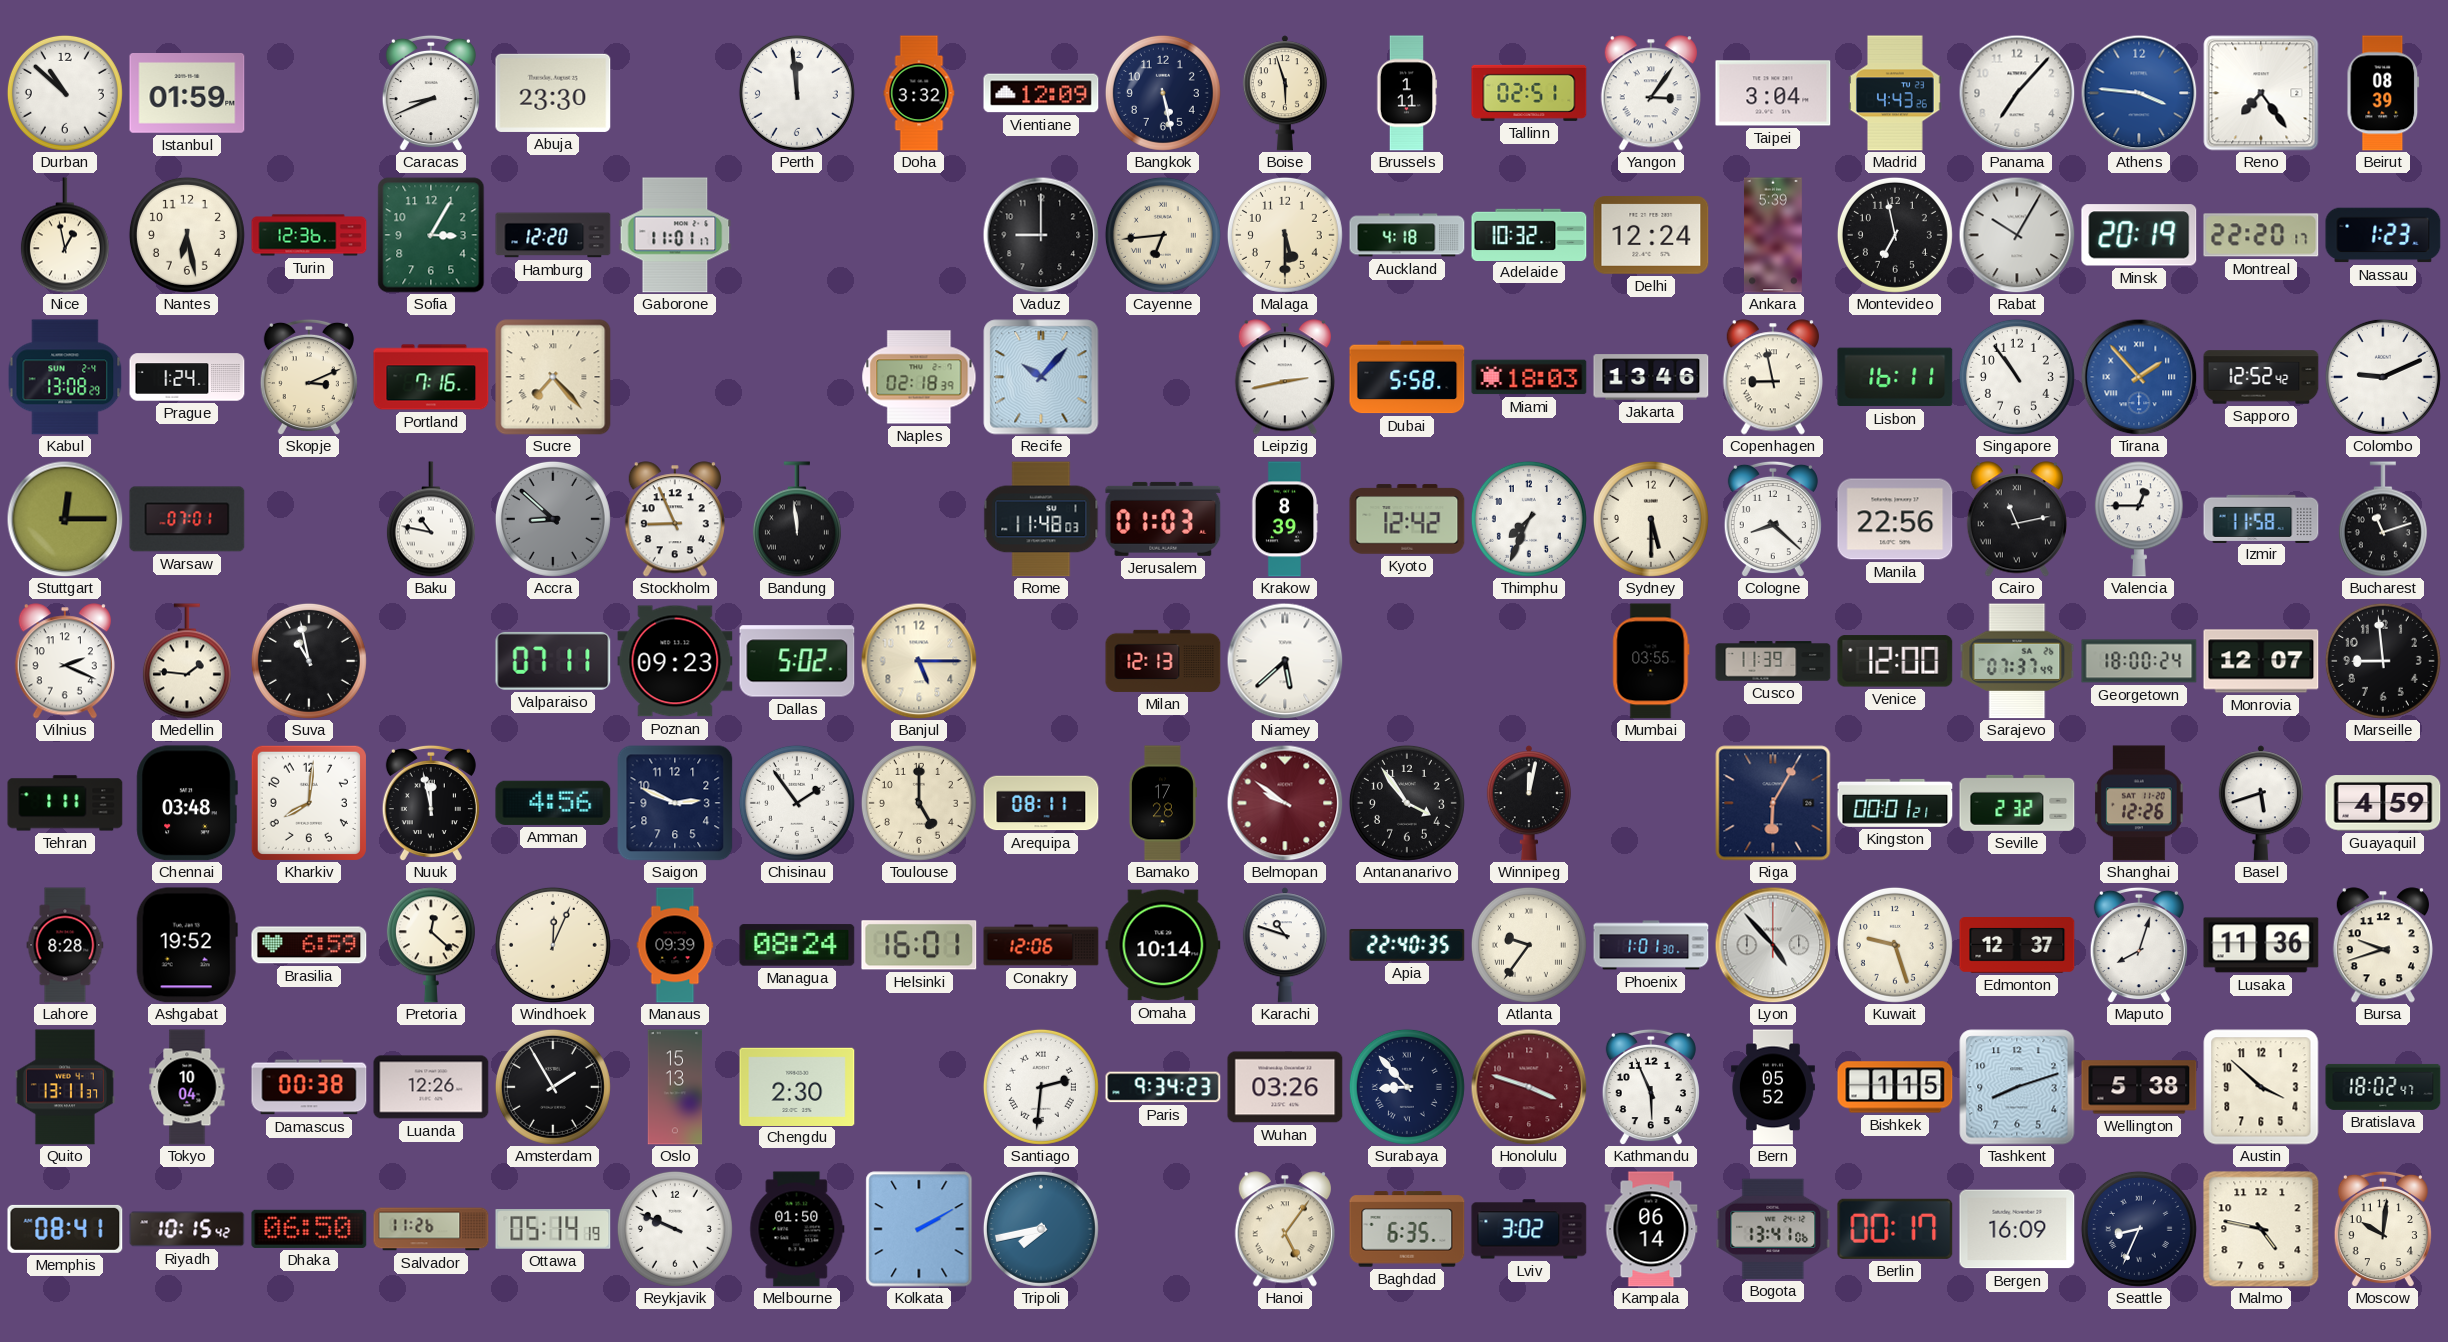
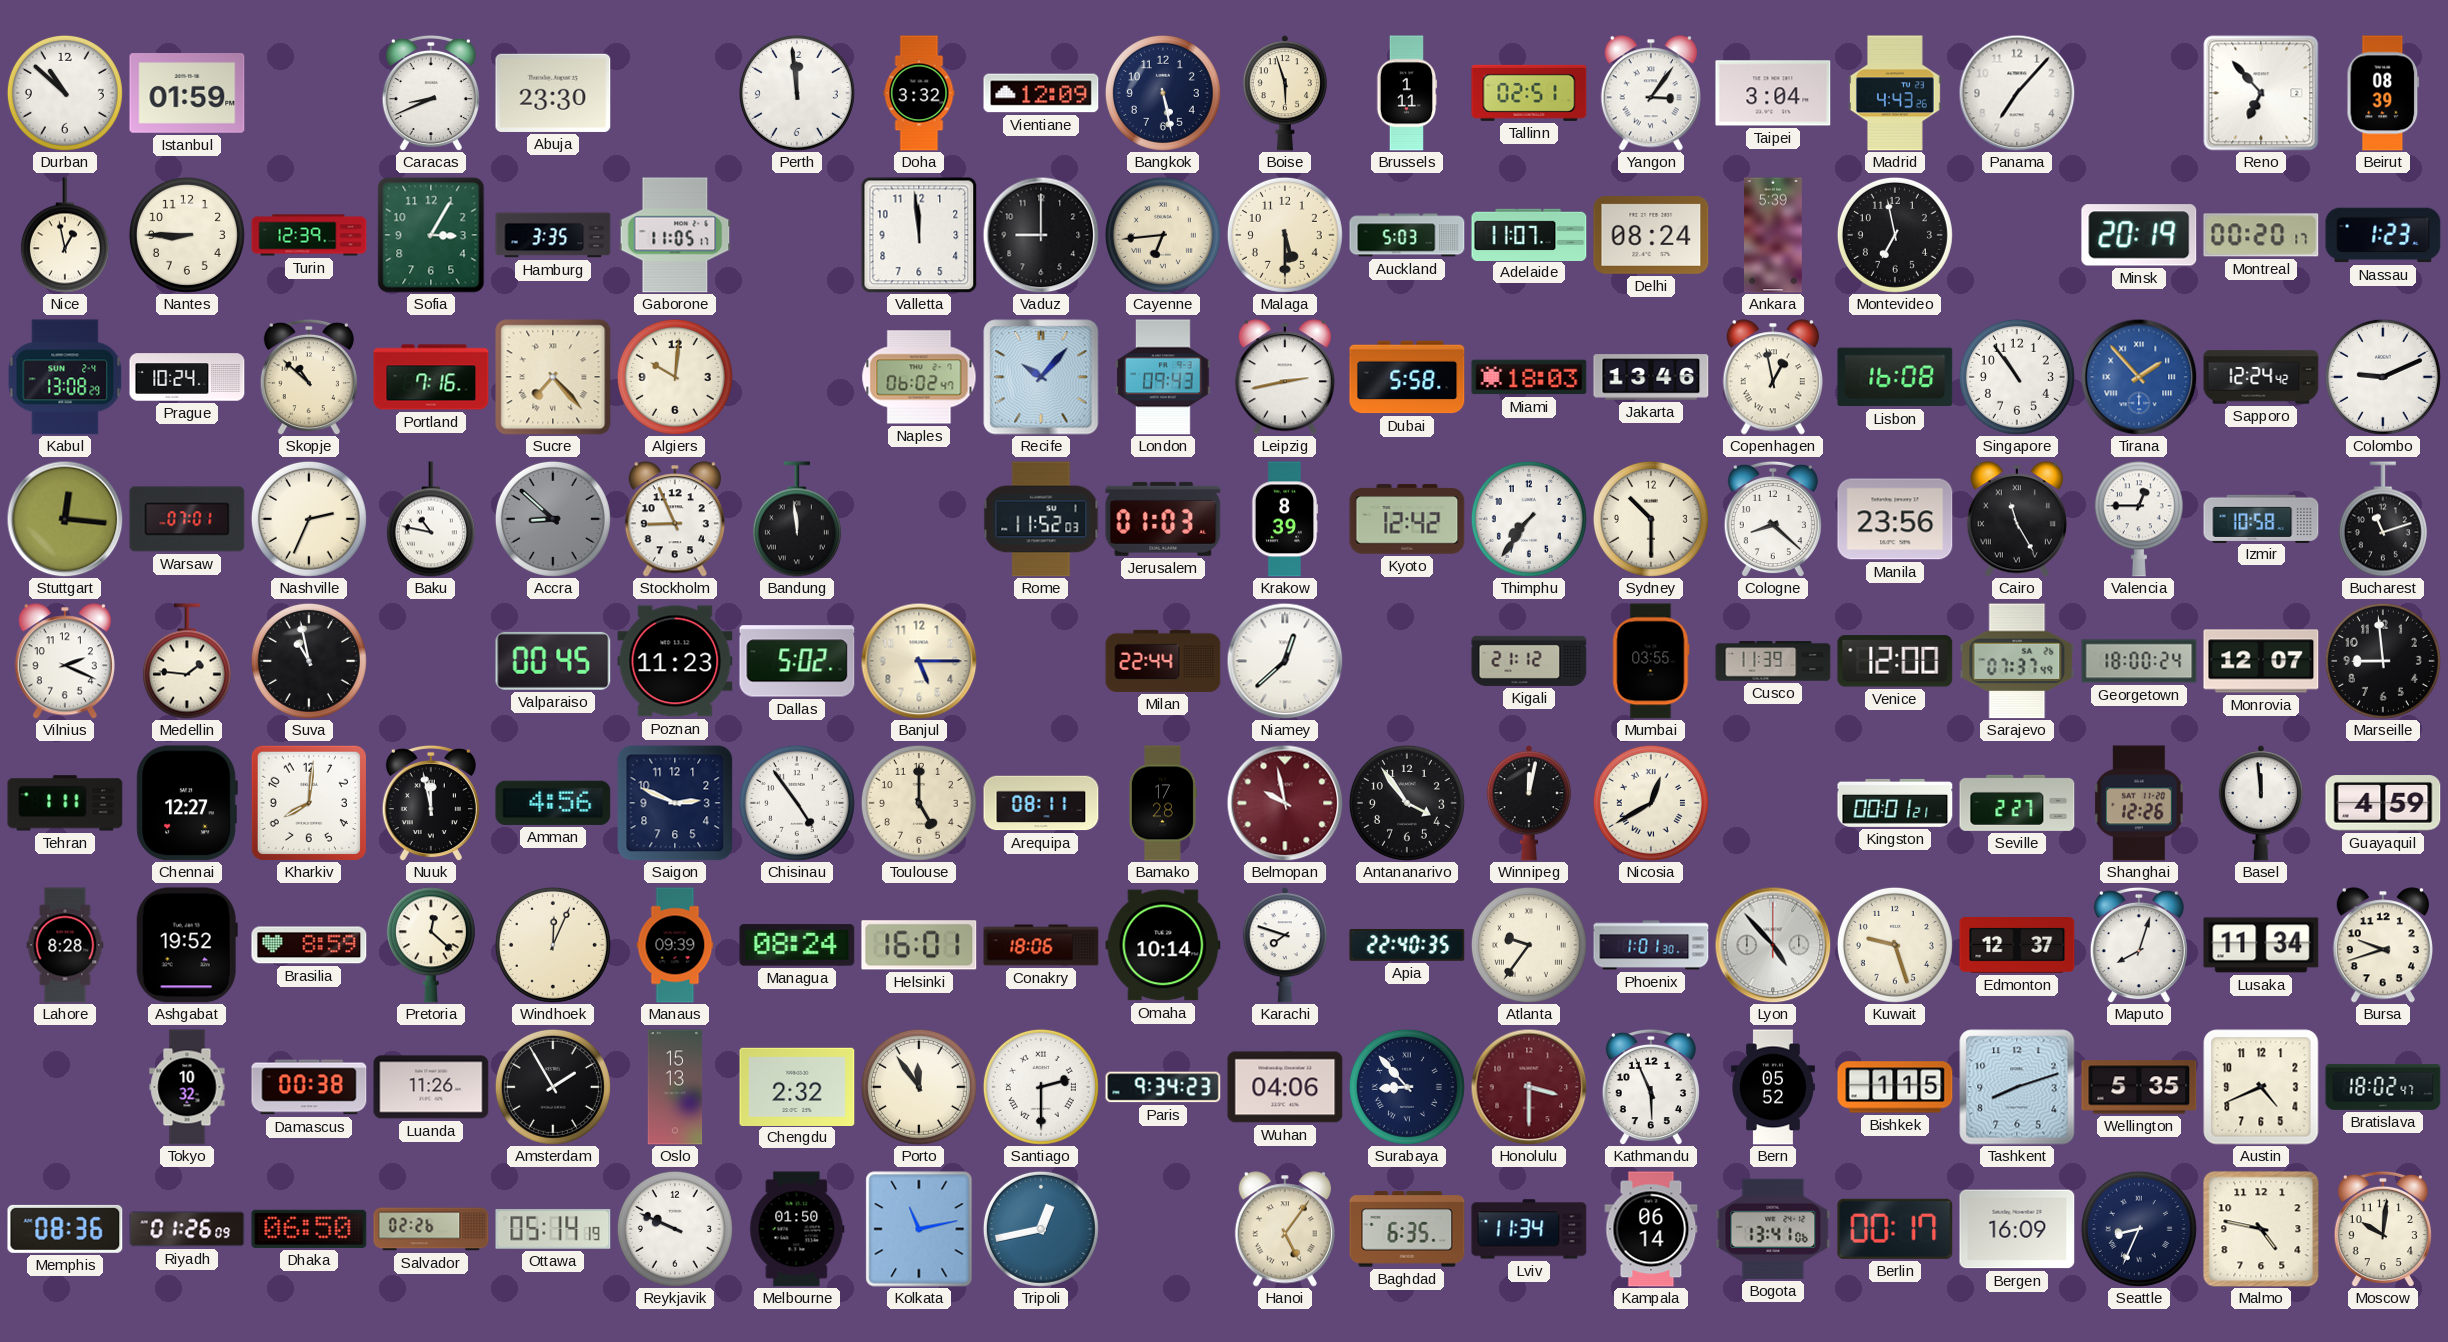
Athens: 3:46 -> none
Reno: 7:24 -> 6:53
Nantes: 6:28 -> 8:45
Turin: 12:36 -> 12:39
Hamburg: 12:20 -> 3:35
Gaborone: 11:01 -> 11:05
Valletta: none -> 11:59
Auckland: 4:18 -> 5:03
Adelaide: 10:32 -> 11:07
Delhi: 12:24 -> 08:24
Rabat: 10:05 -> none
Montreal: 22:20 -> 00:20
Prague: 1:24 -> 10:24
Skopje: 3:11 -> 10:52
Algiers: none -> 10:01
Naples: 02:18 -> 06:02
London: none -> 09:43
Copenhagen: 8:58 -> 12:58
Lisbon: 16:11 -> 16:08
Sapporo: 12:52 -> 12:24
Stuttgart: 12:15 -> 12:16
Nashville: none -> 2:34
Rome: 11:48 -> 11:52
Thimphu: 7:34 -> 7:36
Sydney: 5:30 -> 10:30
Manila: 22:56 -> 23:56
Cairo: 11:13 -> 11:25
Izmir: 11:58 -> 10:58
Valparaiso: 07:11 -> 00:45
Poznan: 09:23 -> 11:23
Milan: 12:13 -> 22:44
Niamey: 5:38 -> 12:38
Kigali: none -> 21:12
Chennai: 03:48 -> 12:27
Chisinau: 1:54 -> 4:54
Belmopan: 9:51 -> 9:58
Nicosia: none -> 12:40
Riga: 6:05 -> none
Seville: 2:32 -> 2:27
Basel: 5:42 -> 11:59
Brasilia: 6:59 -> 8:59
Conakry: 12:06 -> 18:06
Karachi: 10:48 -> 7:48
Lusaka: 11:36 -> 11:34
Quito: 13:11 -> none
Tokyo: 10:04 -> 10:32
Luanda: 12:26 -> 11:26
Chengdu: 2:30 -> 2:32
Porto: none -> 11:54
Santiago: 2:31 -> 2:30
Wuhan: 03:26 -> 04:06
Honolulu: 3:48 -> 3:30
Wellington: 5:38 -> 5:35
Austin: 3:52 -> 4:41
Memphis: 08:41 -> 08:36
Riyadh: 10:15 -> 01:26
Salvador: 11:26 -> 02:26
Kolkata: 2:10 -> 11:13
Tripoli: 7:43 -> 12:43
Lviv: 3:02 -> 11:34
